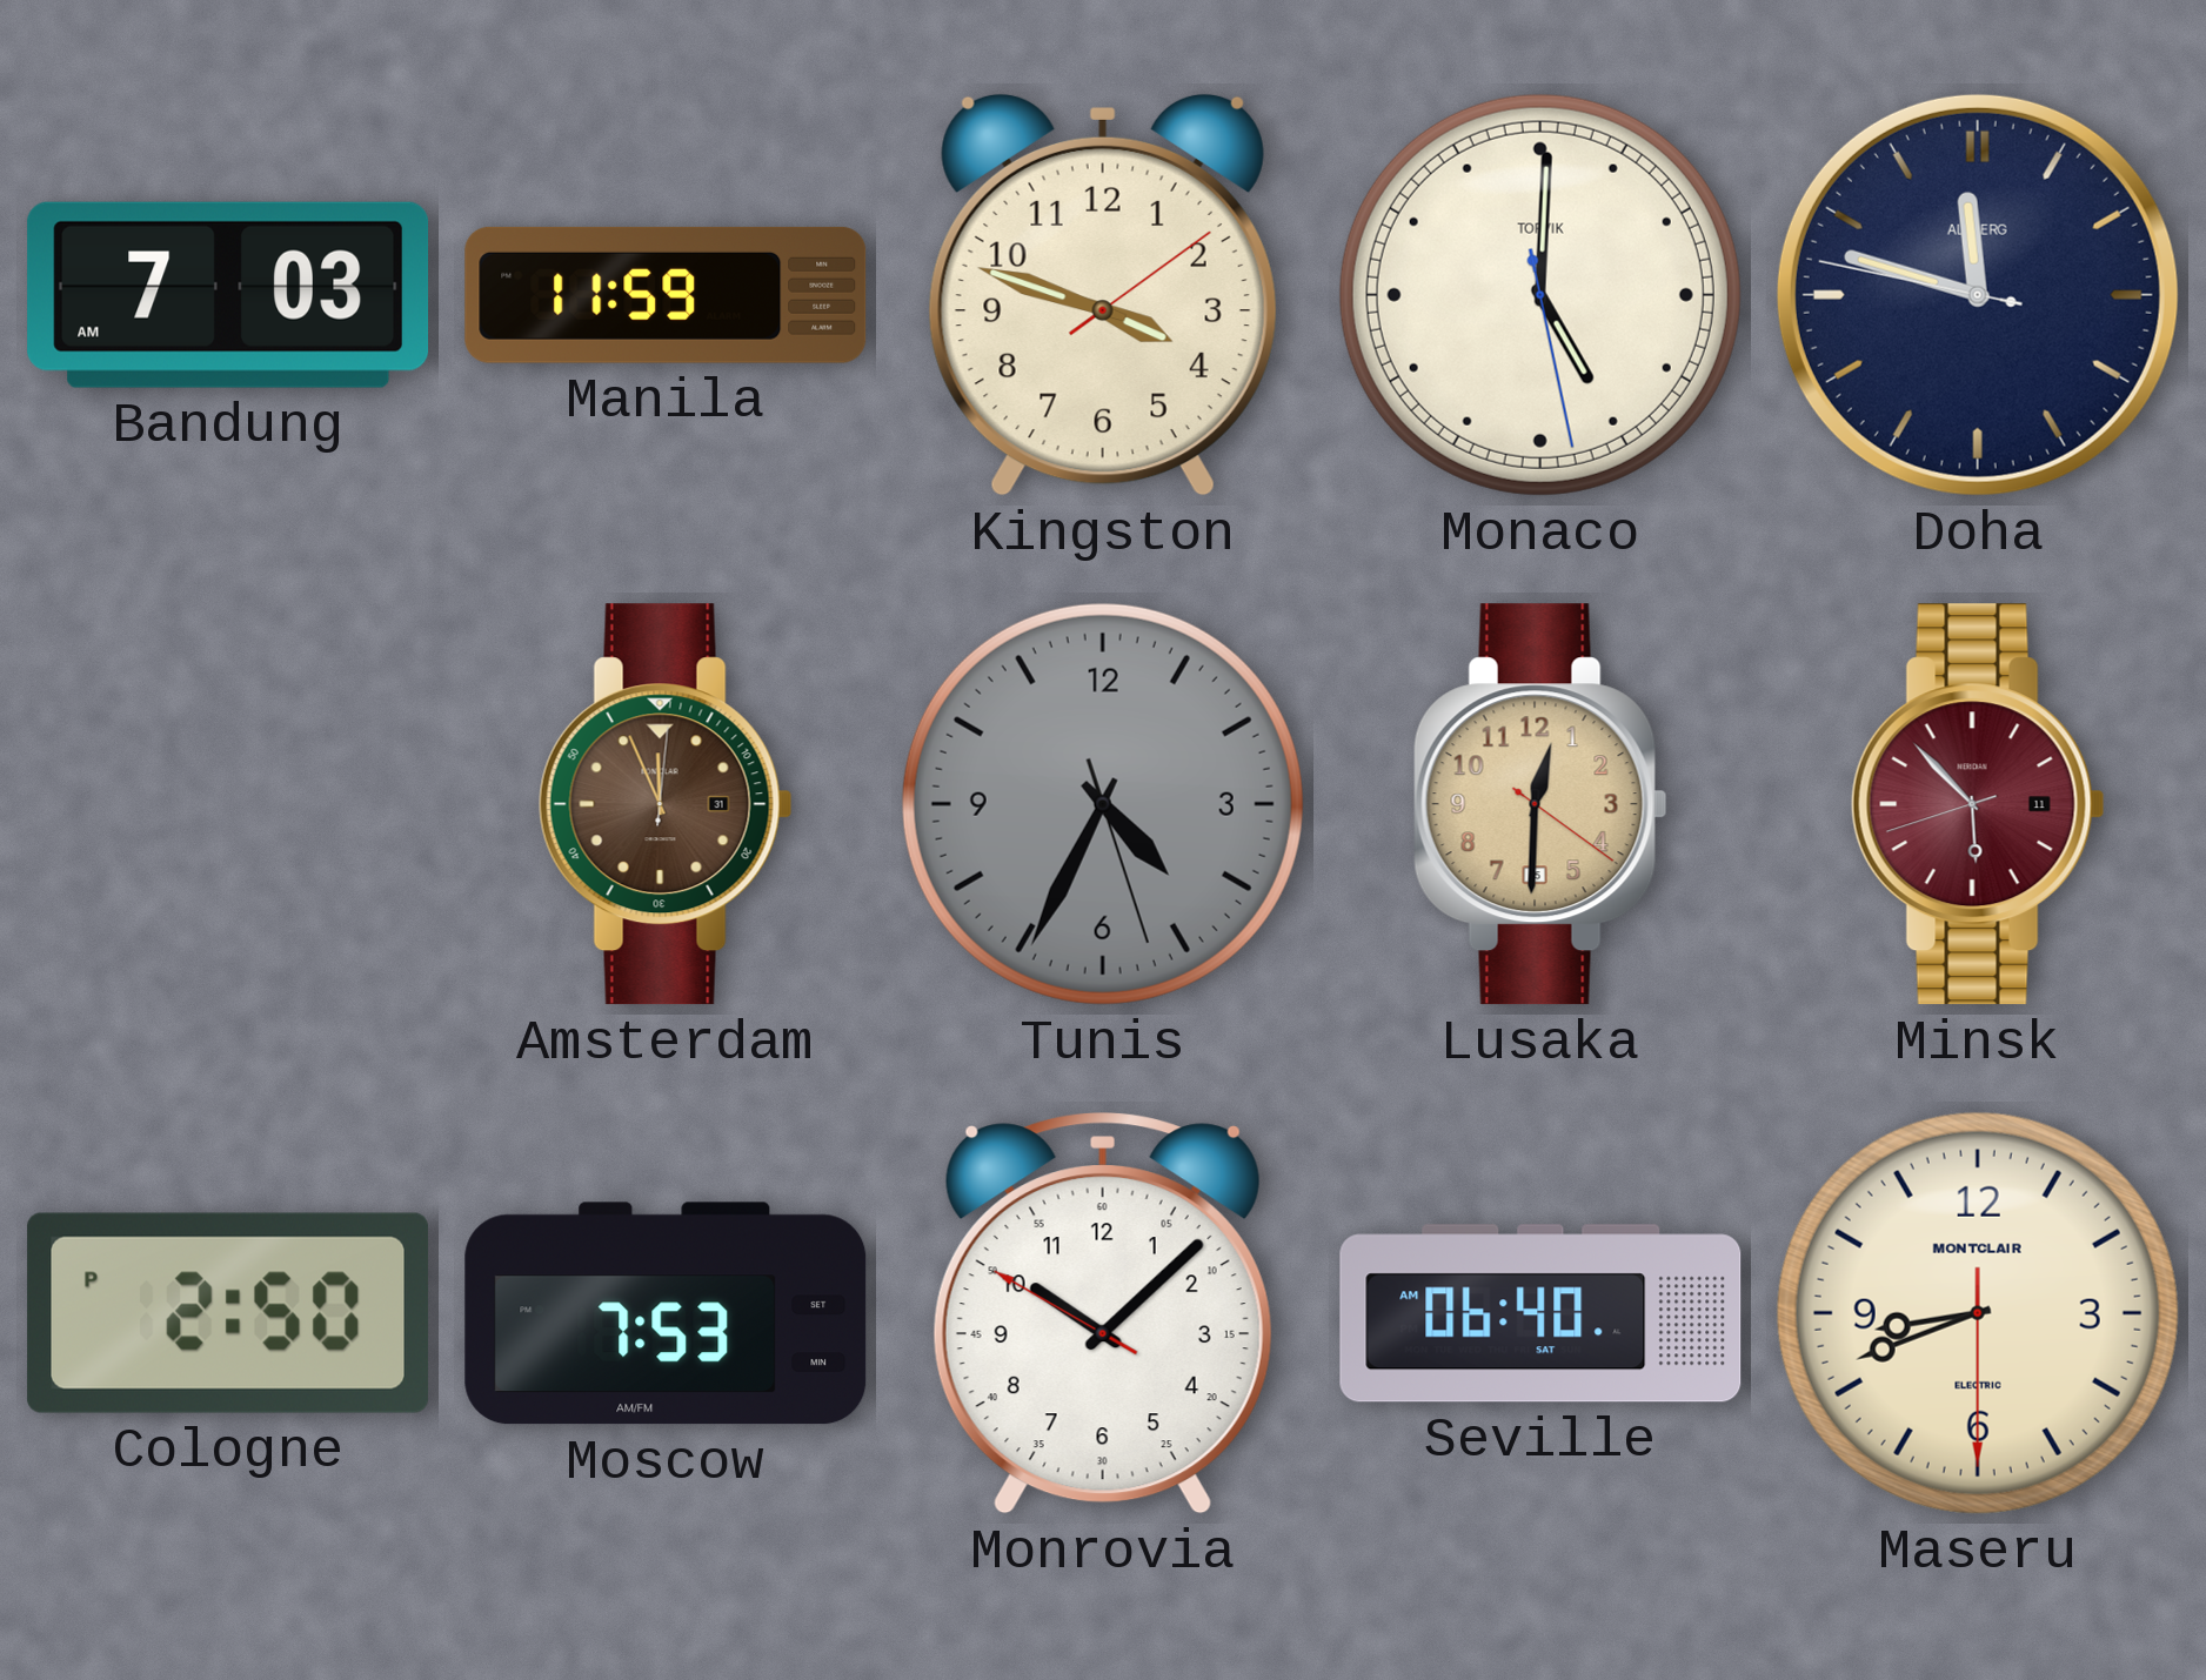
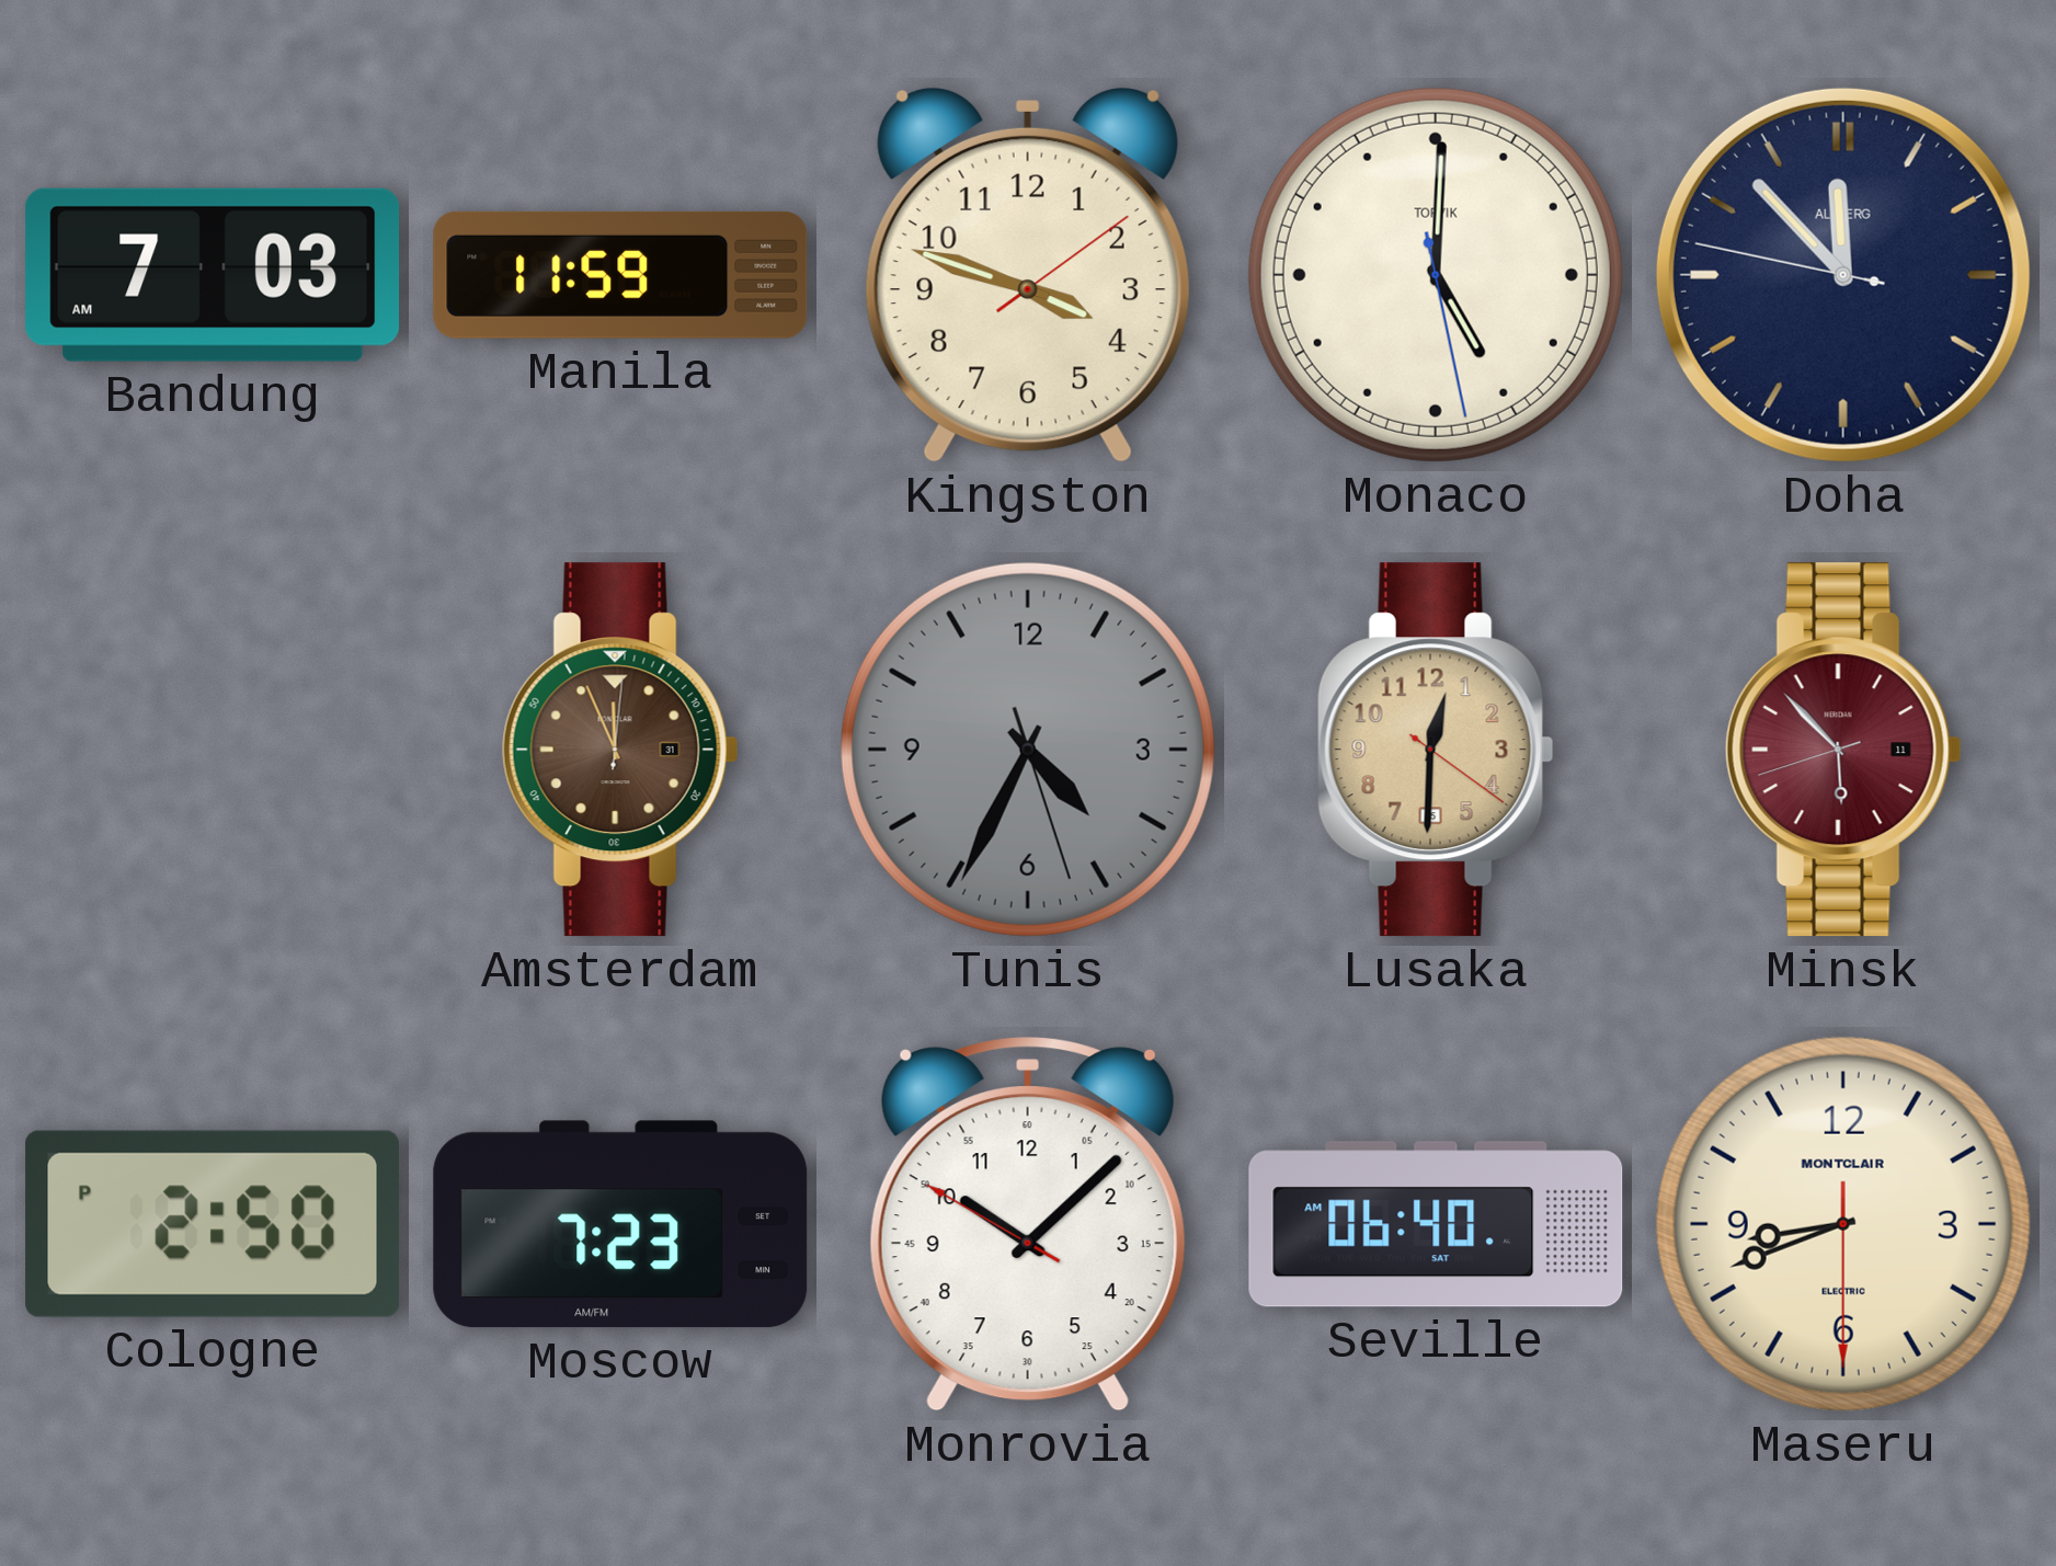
Doha: 11:47 -> 11:52
Moscow: 7:53 -> 7:23
